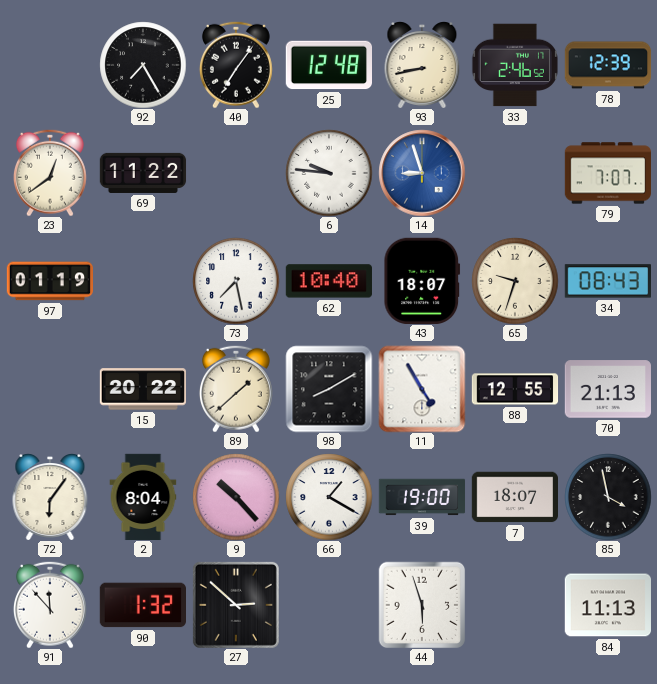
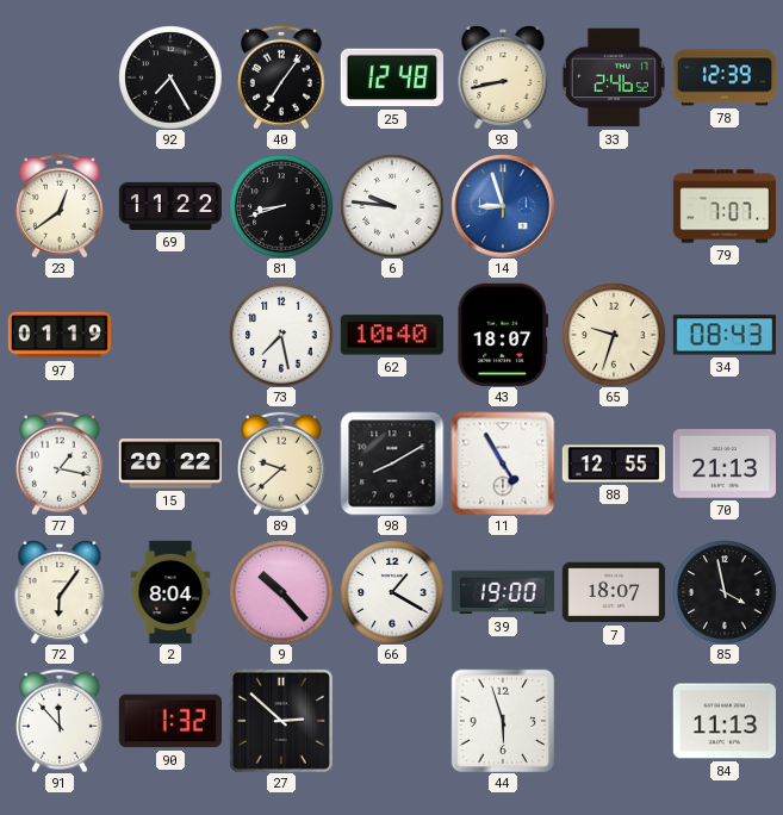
81: none -> 8:42
77: none -> 1:17
89: 1:38 -> 9:38
